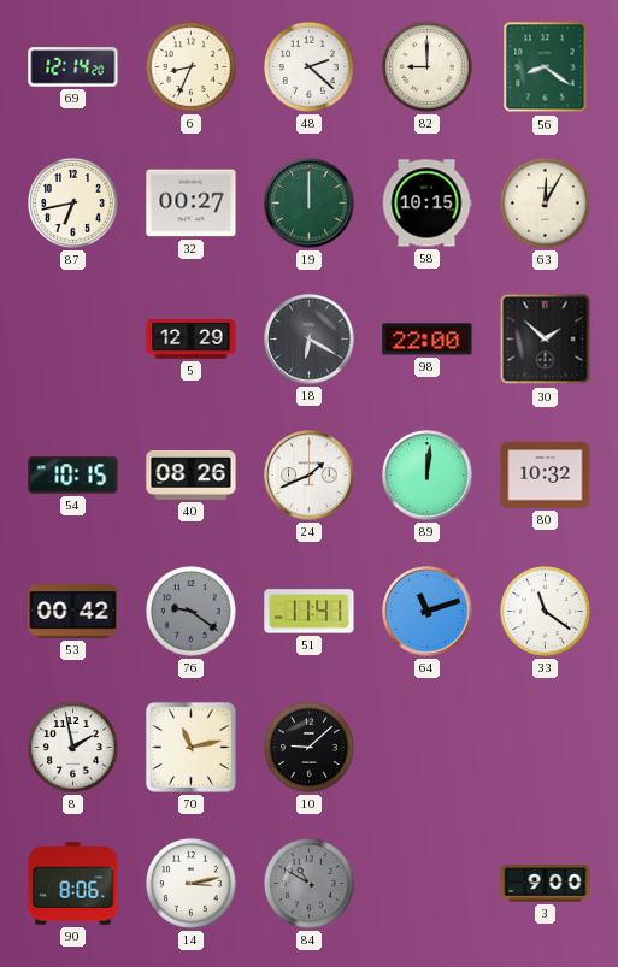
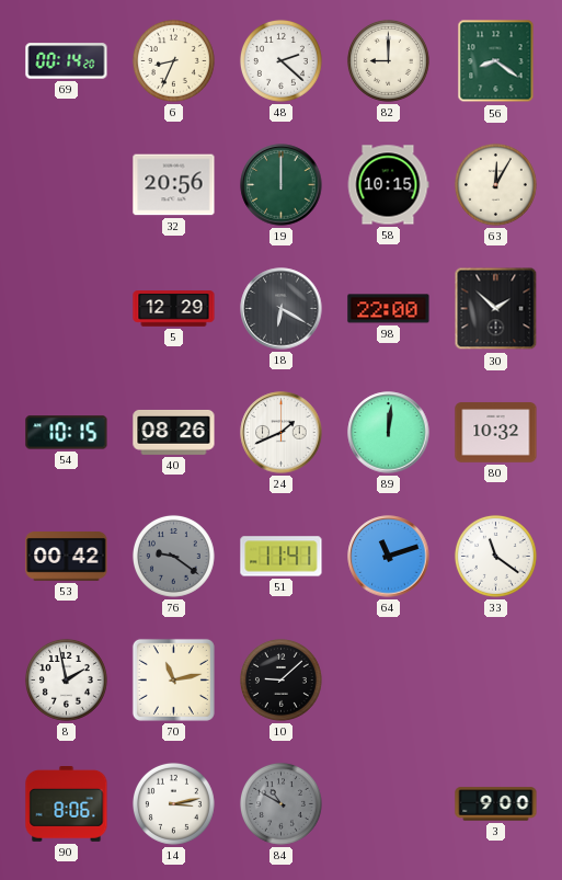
69: 12:14 -> 00:14
87: 6:43 -> none
32: 00:27 -> 20:56
